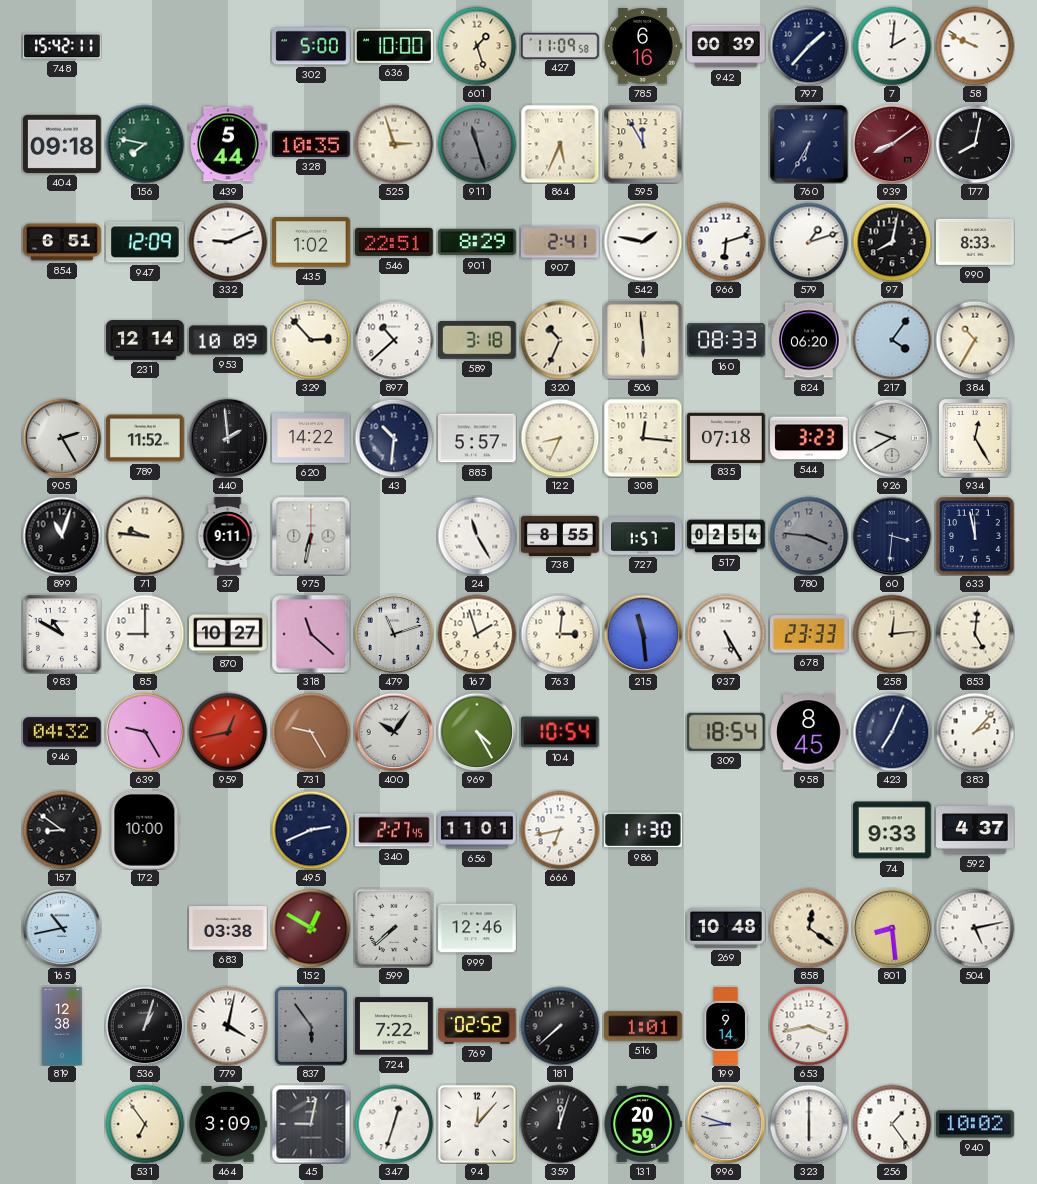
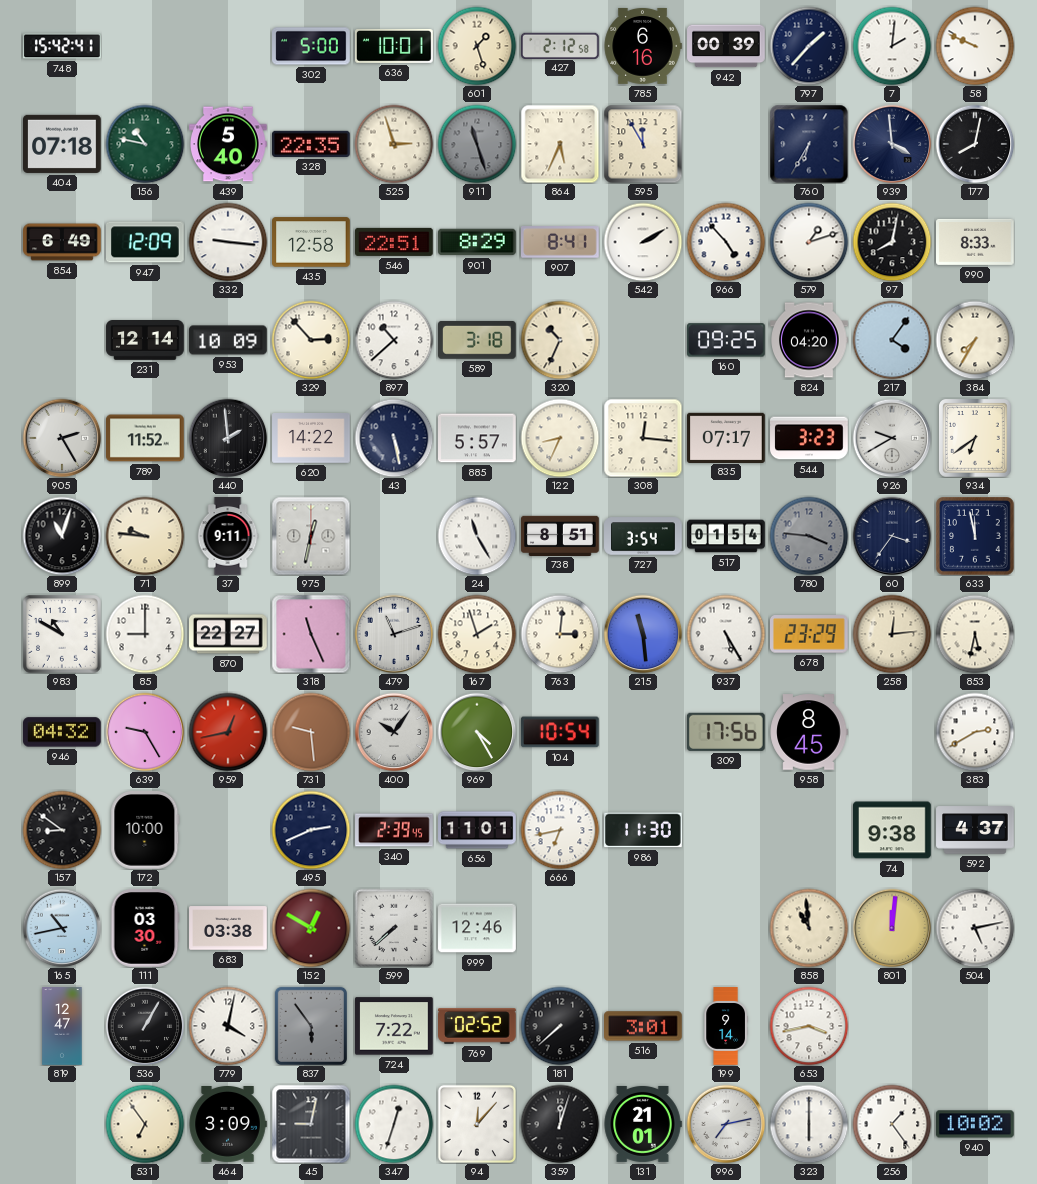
748: 15:42:11 -> 15:42:41
636: 10:00 -> 10:01
427: 11:09 -> 2:12
404: 09:18 -> 07:18
156: 7:47 -> 10:47
439: 5:44 -> 5:40
328: 10:35 -> 22:35
939: 8:09 -> 3:59
939 dial: burgundy -> navy
854: 6:51 -> 6:49
332: 9:11 -> 9:16
435: 1:02 -> 12:58
907: 2:41 -> 8:41
542: 1:47 -> 2:10
966: 6:12 -> 4:53
506: 5:59 -> none
160: 08:33 -> 09:25
824: 06:20 -> 04:20
384: 10:35 -> 7:35
43: 10:31 -> 5:28
835: 07:18 -> 07:17
934: 12:25 -> 6:39
975: 6:32 -> 12:32
738: 8:55 -> 8:51
727: 1:57 -> 3:54
517: 02:54 -> 01:54
60: 3:31 -> 3:36
870: 10:27 -> 22:27
318: 11:22 -> 11:26
678: 23:33 -> 23:29
853: 5:01 -> 5:32
731: 9:25 -> 9:29
309: 18:54 -> 17:56
423: 7:04 -> none
383: 2:07 -> 2:40
340: 2:27 -> 2:39
74: 9:33 -> 9:38
111: none -> 03:30
269: 10:48 -> none
858: 12:21 -> 10:59
801: 8:29 -> 12:01
819: 12:38 -> 12:47
536: 1:03 -> 1:05
516: 1:01 -> 3:01
131: 20:59 -> 21:01
996: 8:48 -> 7:13
